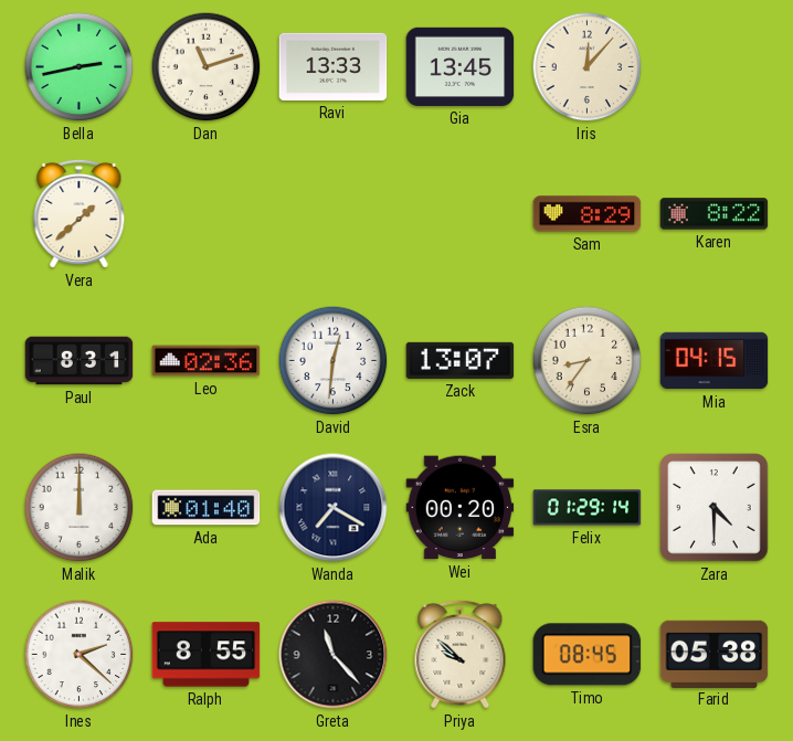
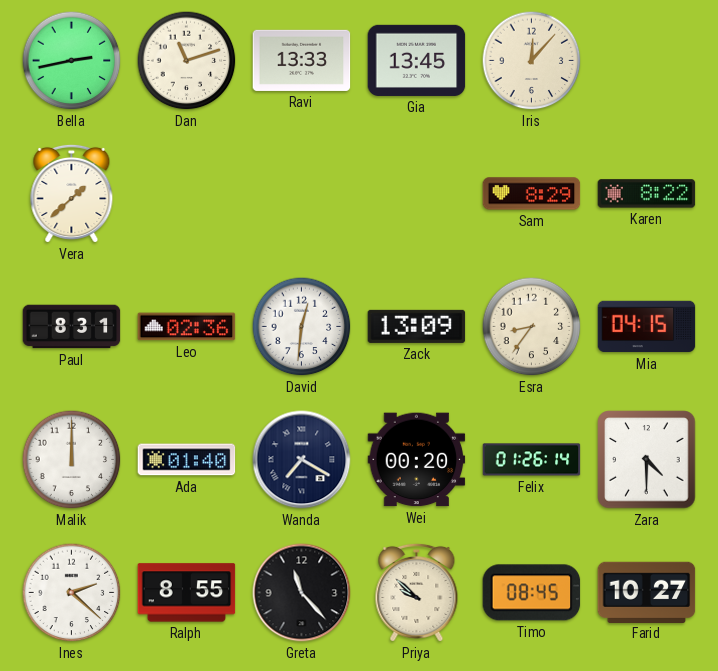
Zack: 13:07 -> 13:09
Felix: 01:29 -> 01:26
Farid: 05:38 -> 10:27
